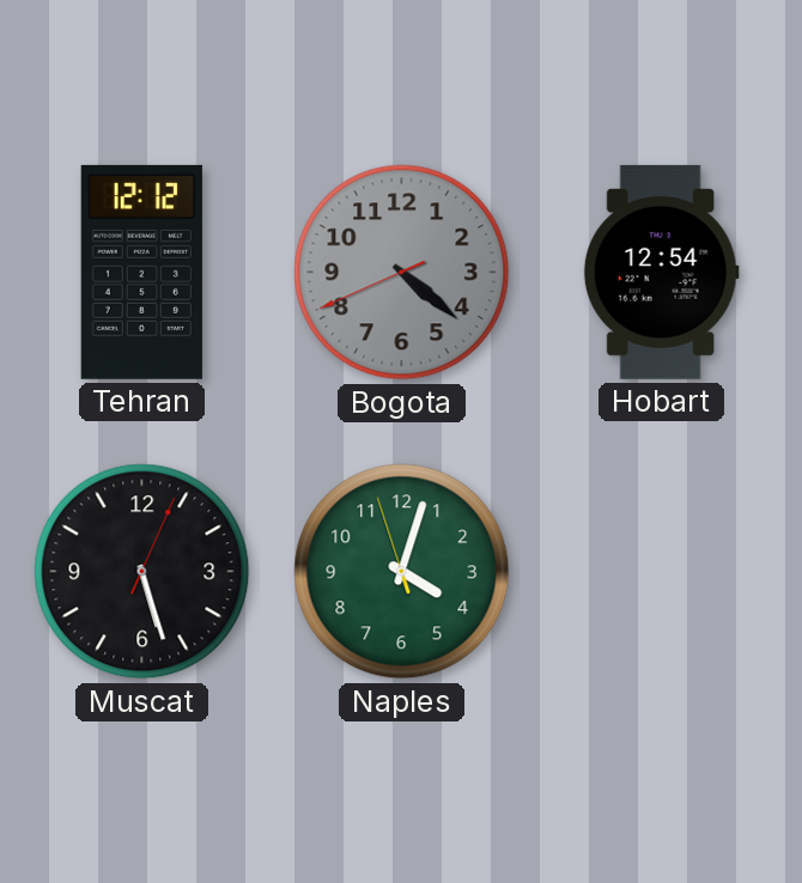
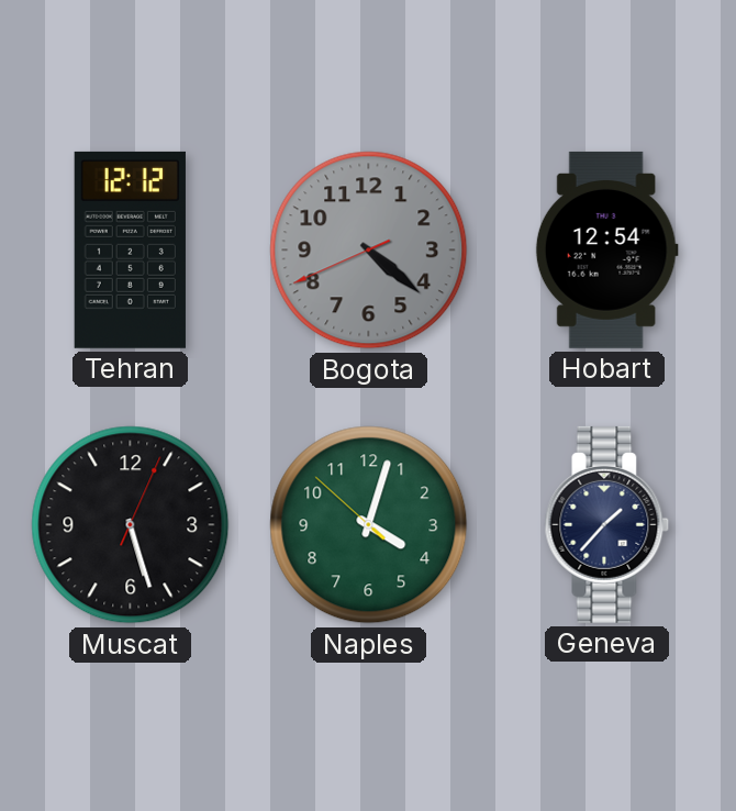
Naples: 4:02:57 -> 4:02:52
Geneva: none -> 1:37
